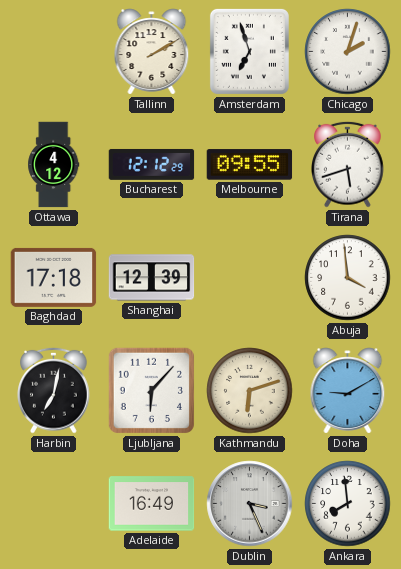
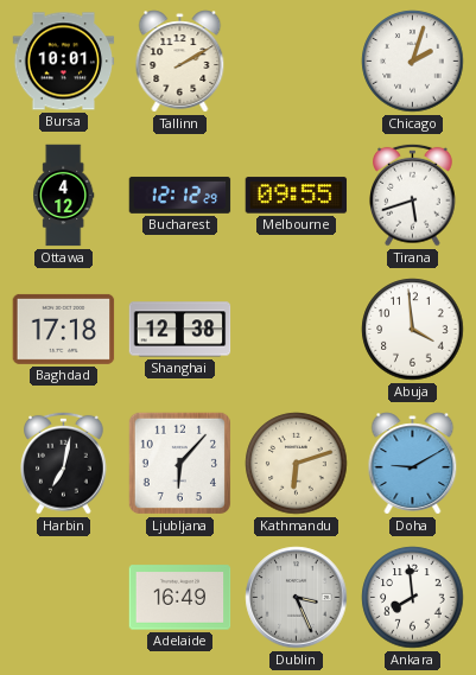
Bursa: none -> 10:01
Amsterdam: 6:57 -> none
Shanghai: 12:39 -> 12:38
